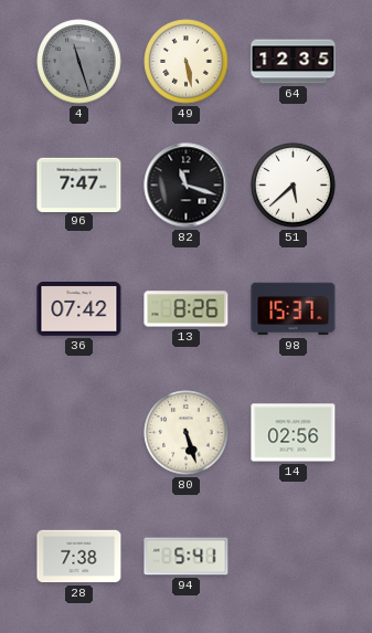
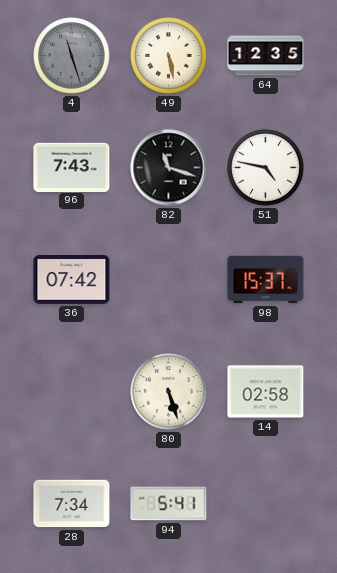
96: 7:47 -> 7:43
51: 5:38 -> 4:47
13: 8:26 -> none
14: 02:56 -> 02:58
28: 7:38 -> 7:34
